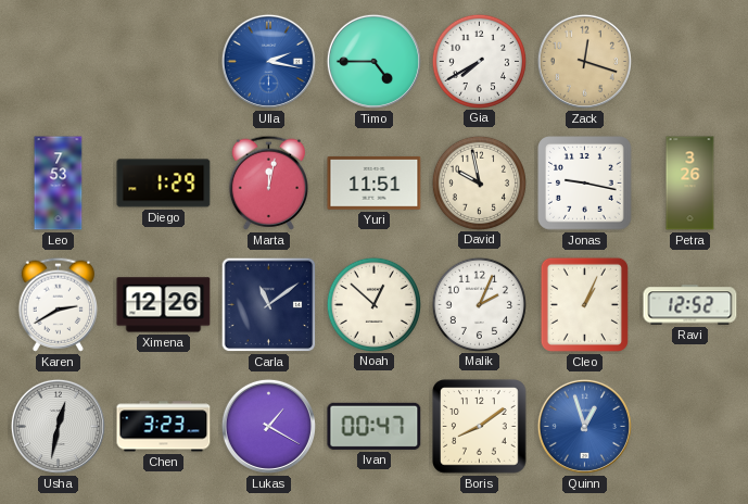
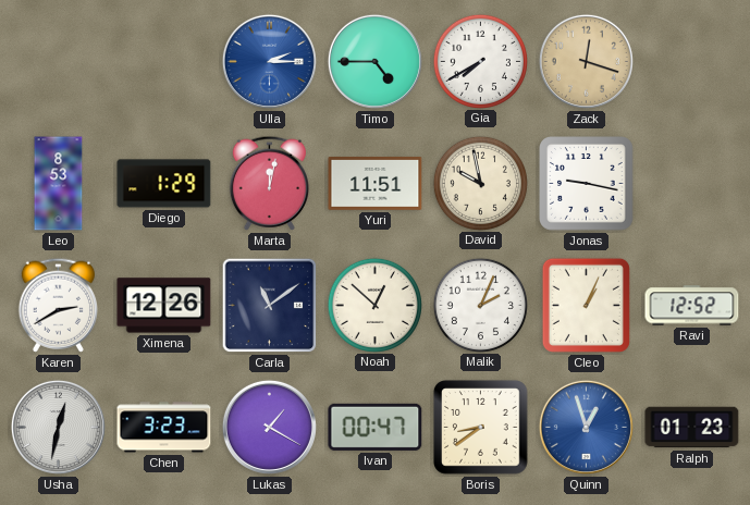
Ulla: 2:17 -> 2:15
Leo: 7:53 -> 8:53
Petra: 3:26 -> none
Boris: 8:09 -> 8:39
Ralph: none -> 01:23
